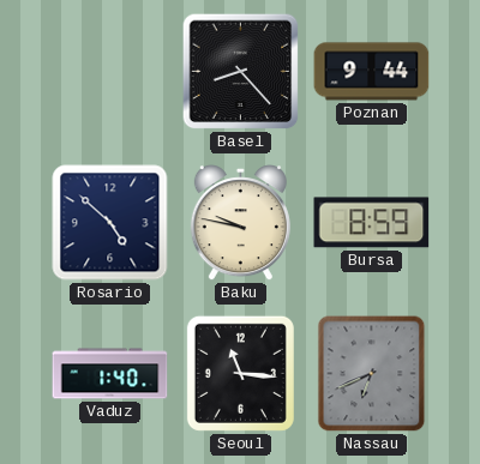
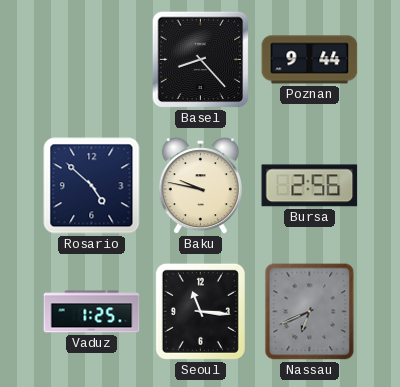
Bursa: 8:59 -> 2:56
Vaduz: 1:40 -> 1:25
